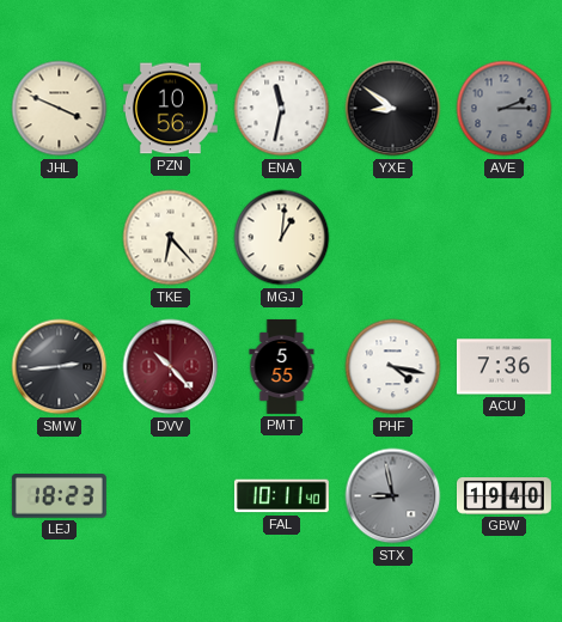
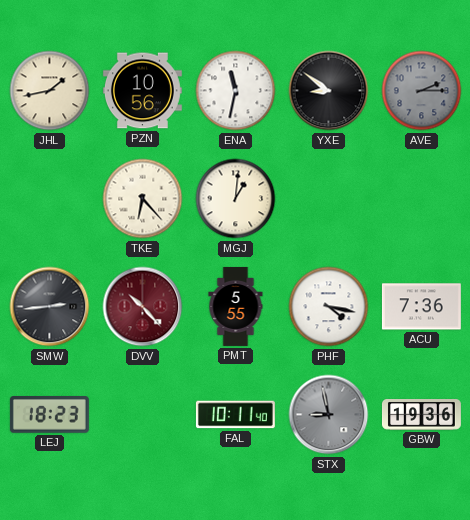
JHL: 3:49 -> 1:43
GBW: 19:40 -> 19:36
